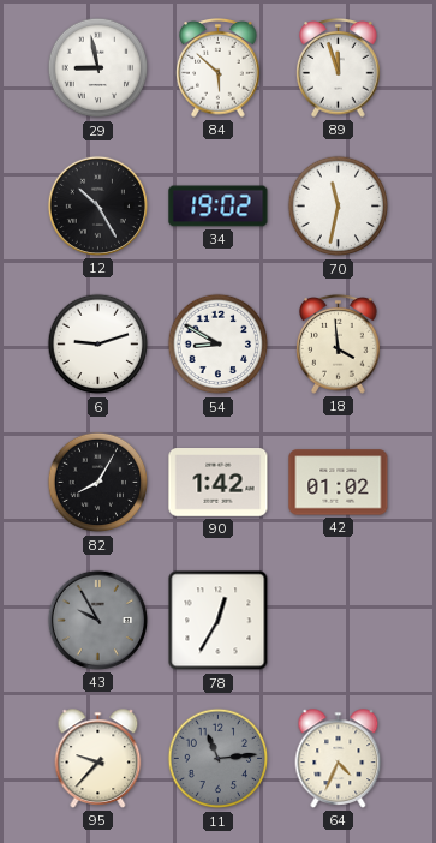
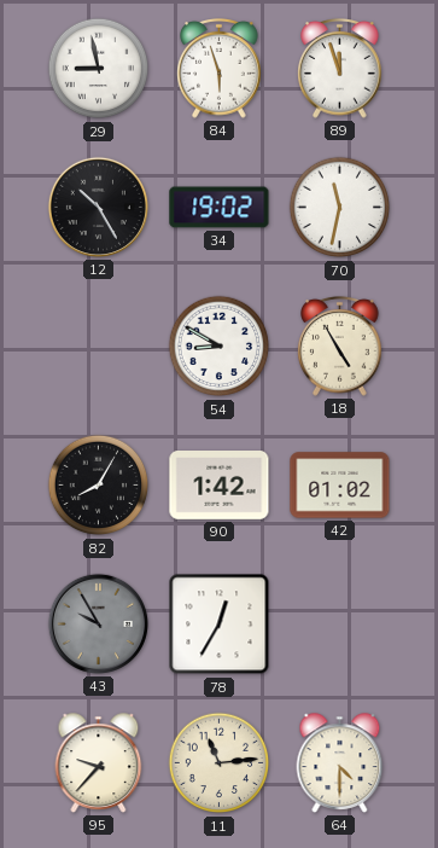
84: 5:52 -> 5:57
6: 9:12 -> none
18: 3:59 -> 4:55
11 dial: grey -> cream
64: 4:34 -> 4:30
